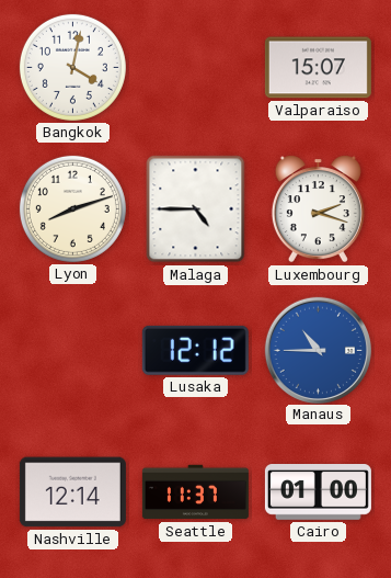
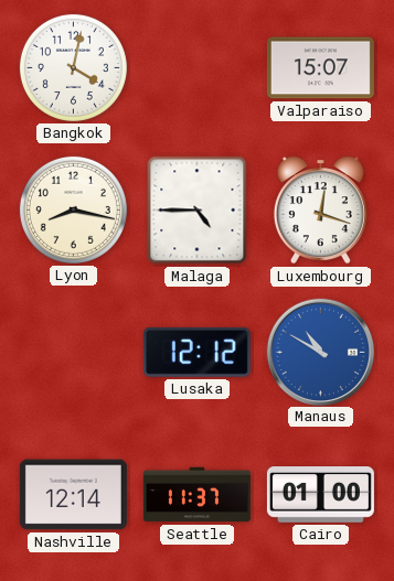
Lyon: 8:12 -> 8:17
Luxembourg: 2:18 -> 12:18
Manaus: 10:45 -> 10:50
